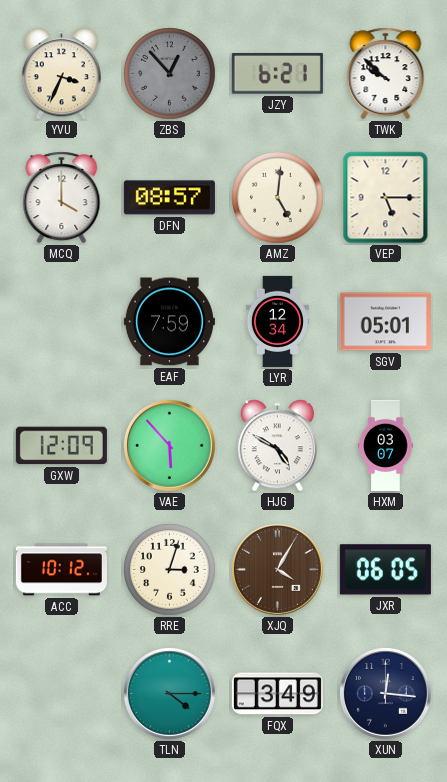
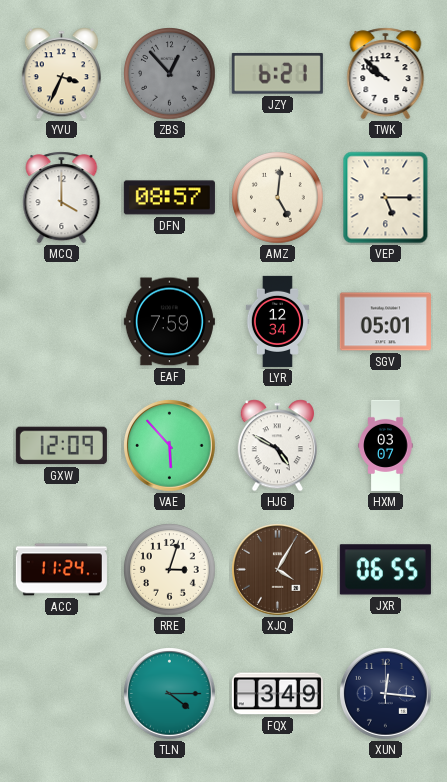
ACC: 10:12 -> 11:24
JXR: 06:05 -> 06:55
